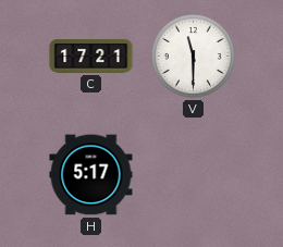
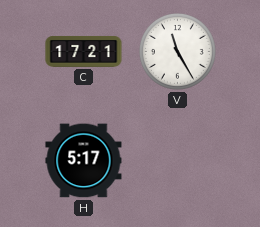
V: 11:30 -> 11:25
